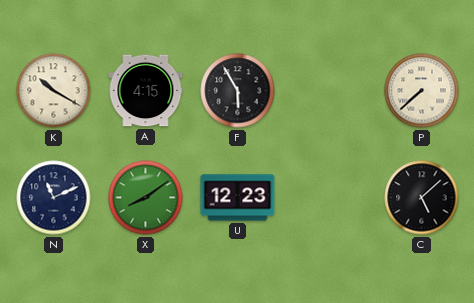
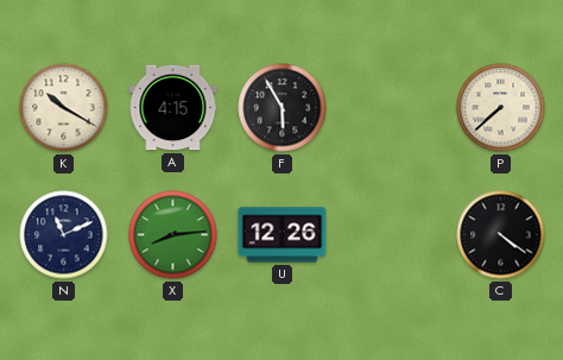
X: 8:09 -> 8:14
U: 12:23 -> 12:26
C: 5:08 -> 4:21
